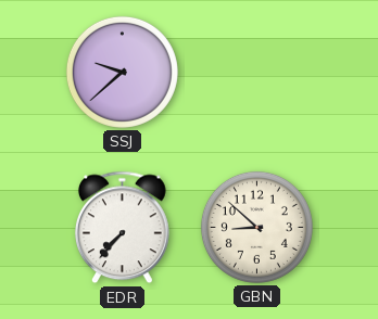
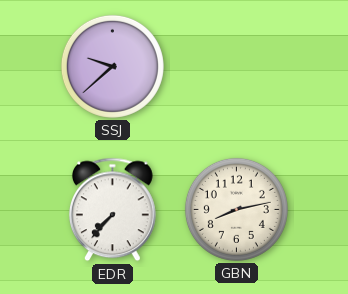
GBN: 8:52 -> 8:13
